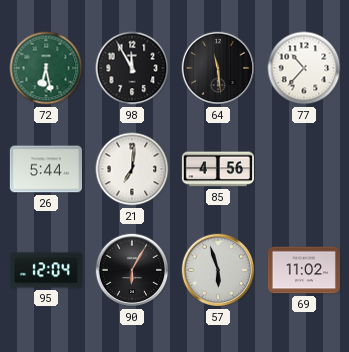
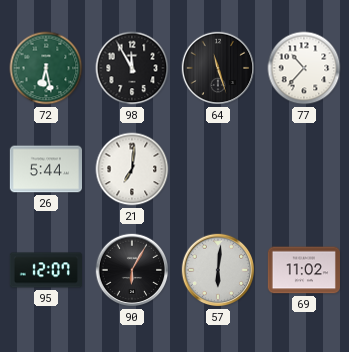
64: 11:29 -> 11:27
85: 4:56 -> none
95: 12:04 -> 12:07
57: 5:57 -> 6:01
